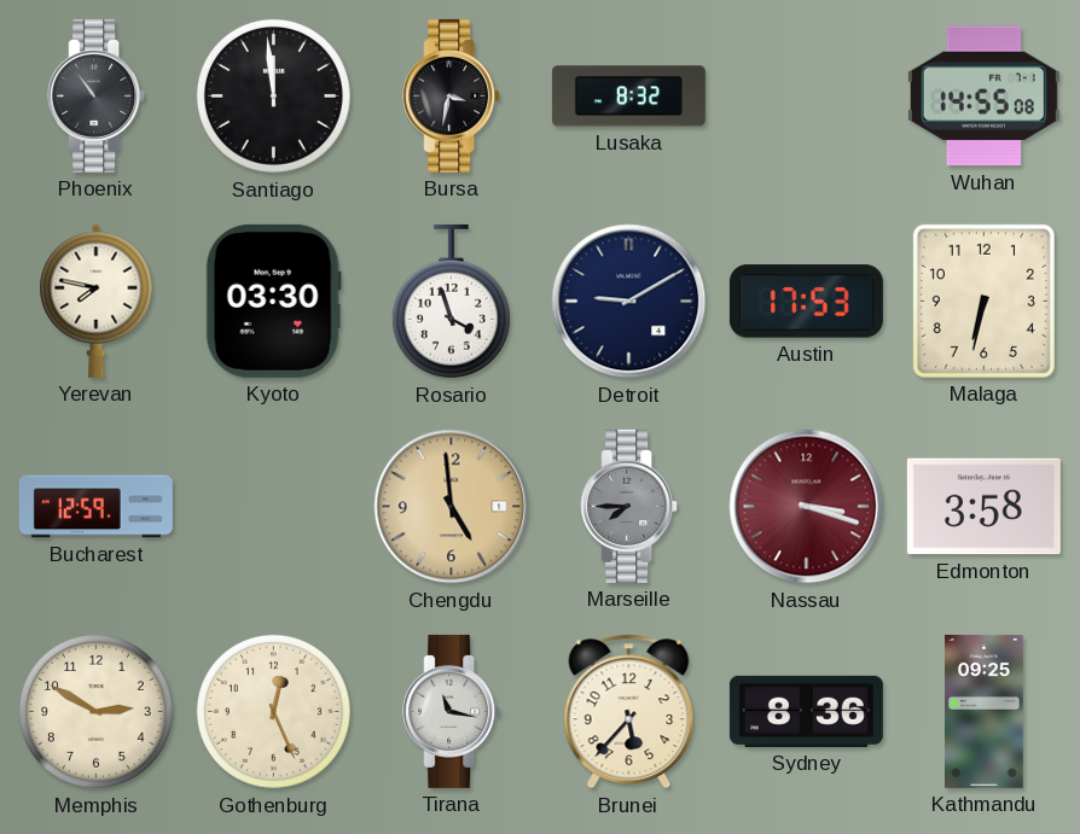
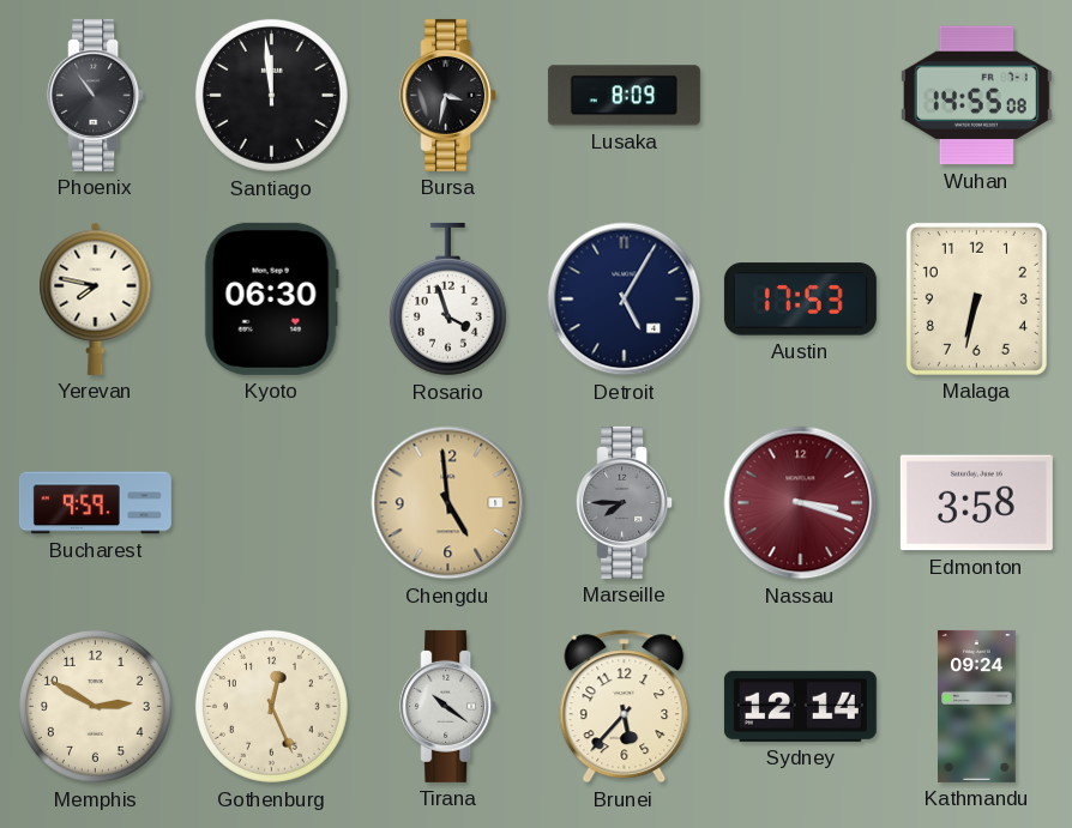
Lusaka: 8:32 -> 8:09
Kyoto: 03:30 -> 06:30
Detroit: 9:10 -> 5:05
Bucharest: 12:59 -> 9:59
Tirana: 11:17 -> 10:21
Sydney: 8:36 -> 12:14
Kathmandu: 09:25 -> 09:24
